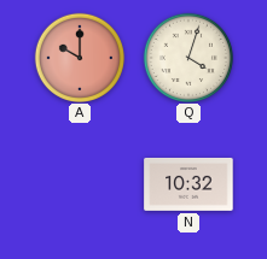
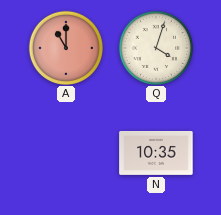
A: 10:00 -> 11:00
N: 10:32 -> 10:35
